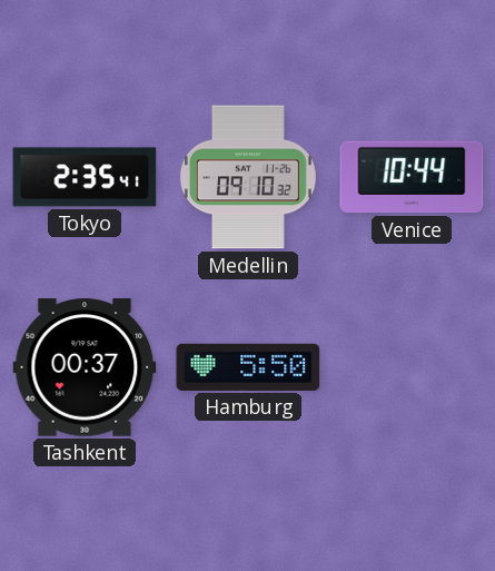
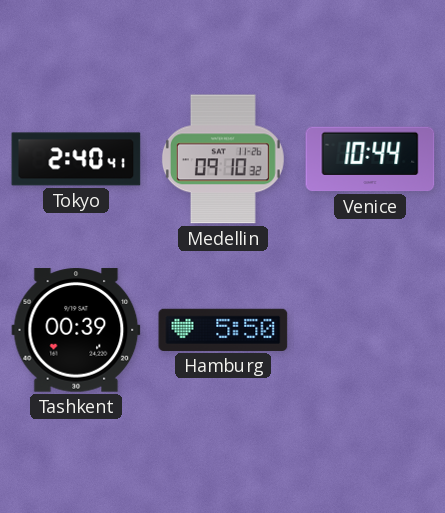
Tokyo: 2:35 -> 2:40
Tashkent: 00:37 -> 00:39
